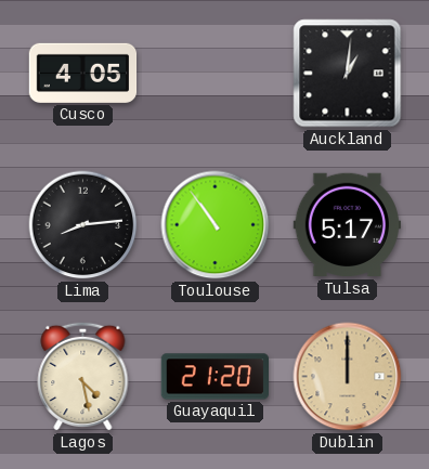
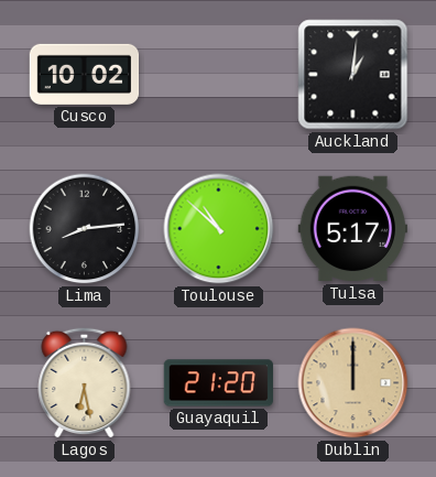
Cusco: 4:05 -> 10:02
Toulouse: 10:54 -> 10:52
Lagos: 4:28 -> 6:28
